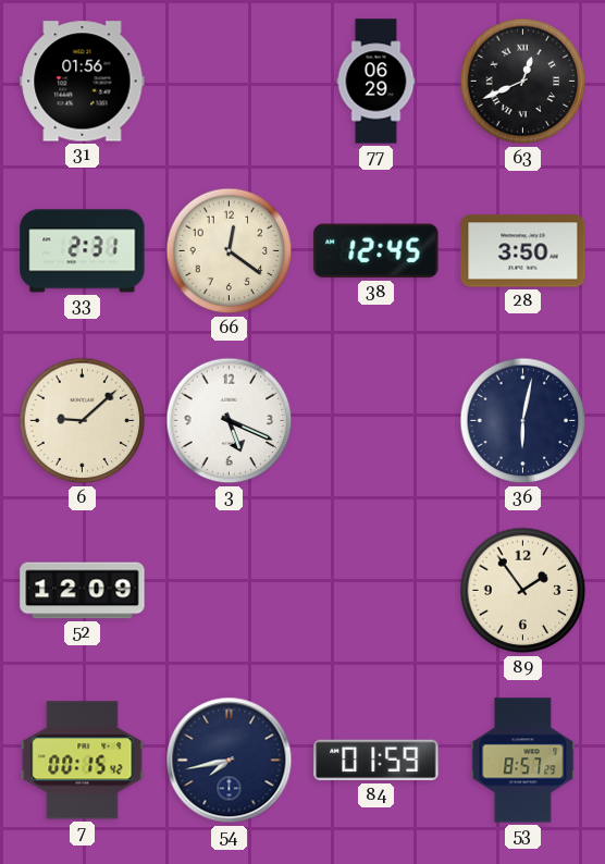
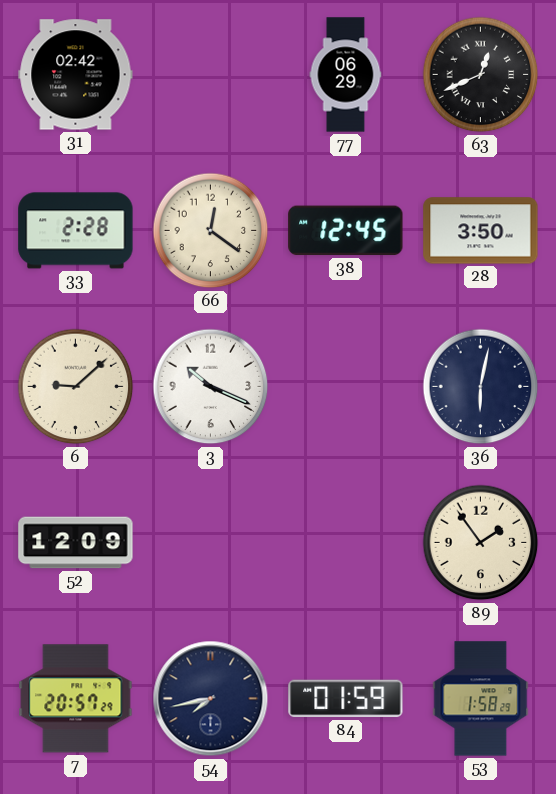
31: 01:56 -> 02:42
33: 2:31 -> 2:28
3: 5:19 -> 10:19
7: 00:15 -> 20:57
53: 8:57 -> 1:58
